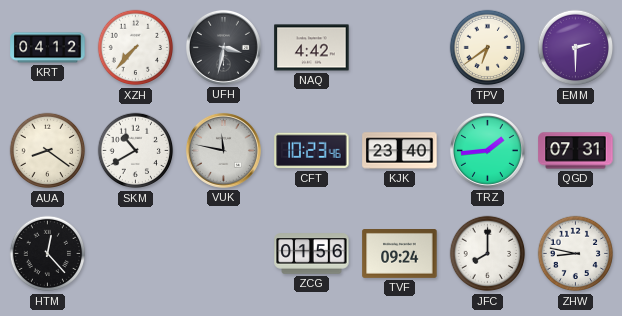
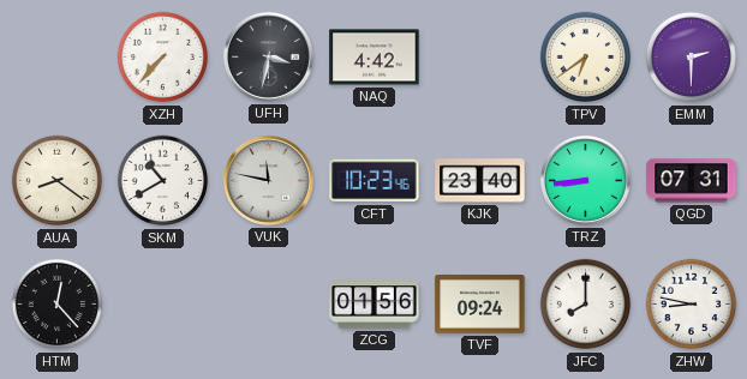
KRT: 04:12 -> none
TRZ: 1:44 -> 8:44
